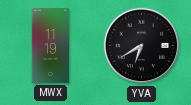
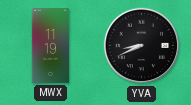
YVA: 6:40 -> 8:41
